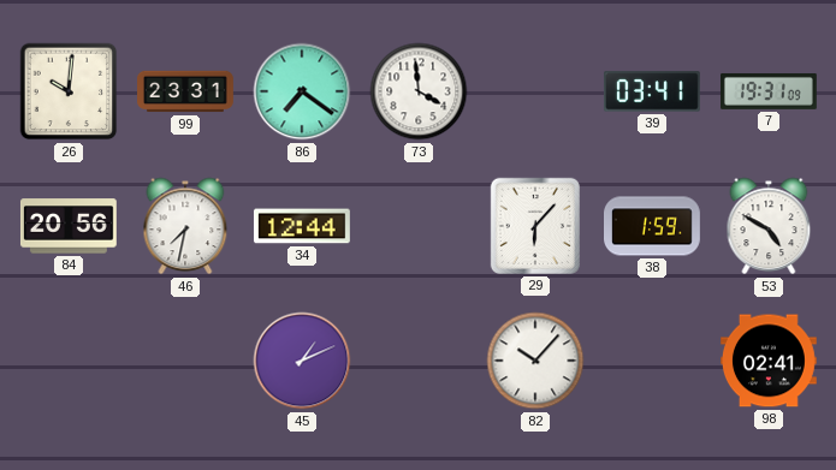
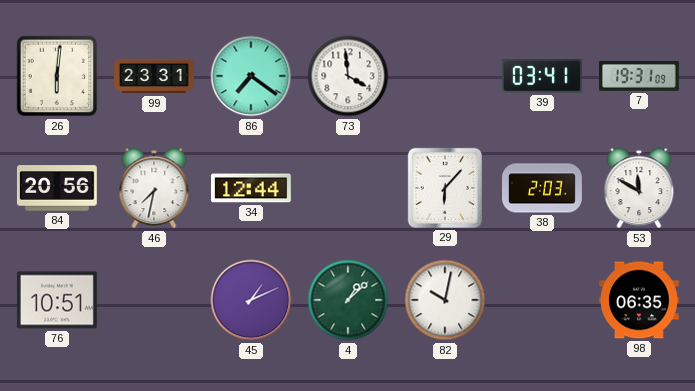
26: 10:01 -> 6:01
38: 1:59 -> 2:03
53: 4:50 -> 11:50
76: none -> 10:51
4: none -> 1:08
82: 10:07 -> 10:02
98: 02:41 -> 06:35
